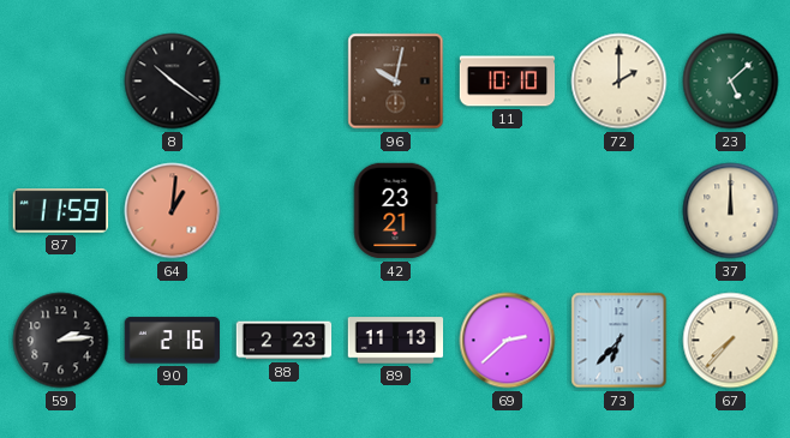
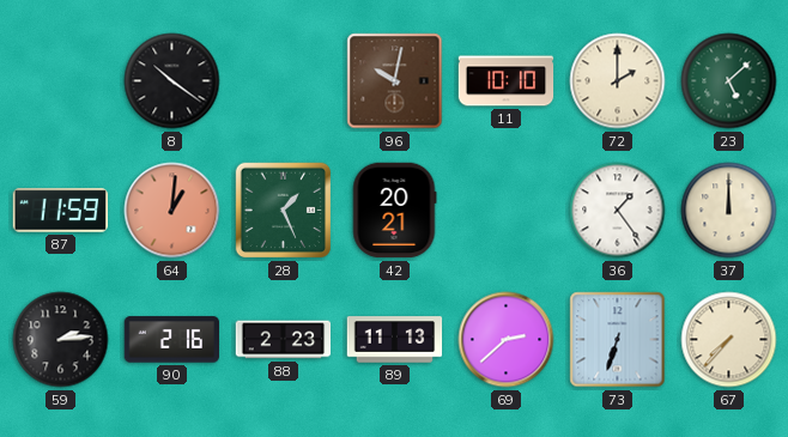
28: none -> 1:26
42: 23:21 -> 20:21
36: none -> 1:24
73: 6:37 -> 6:33
